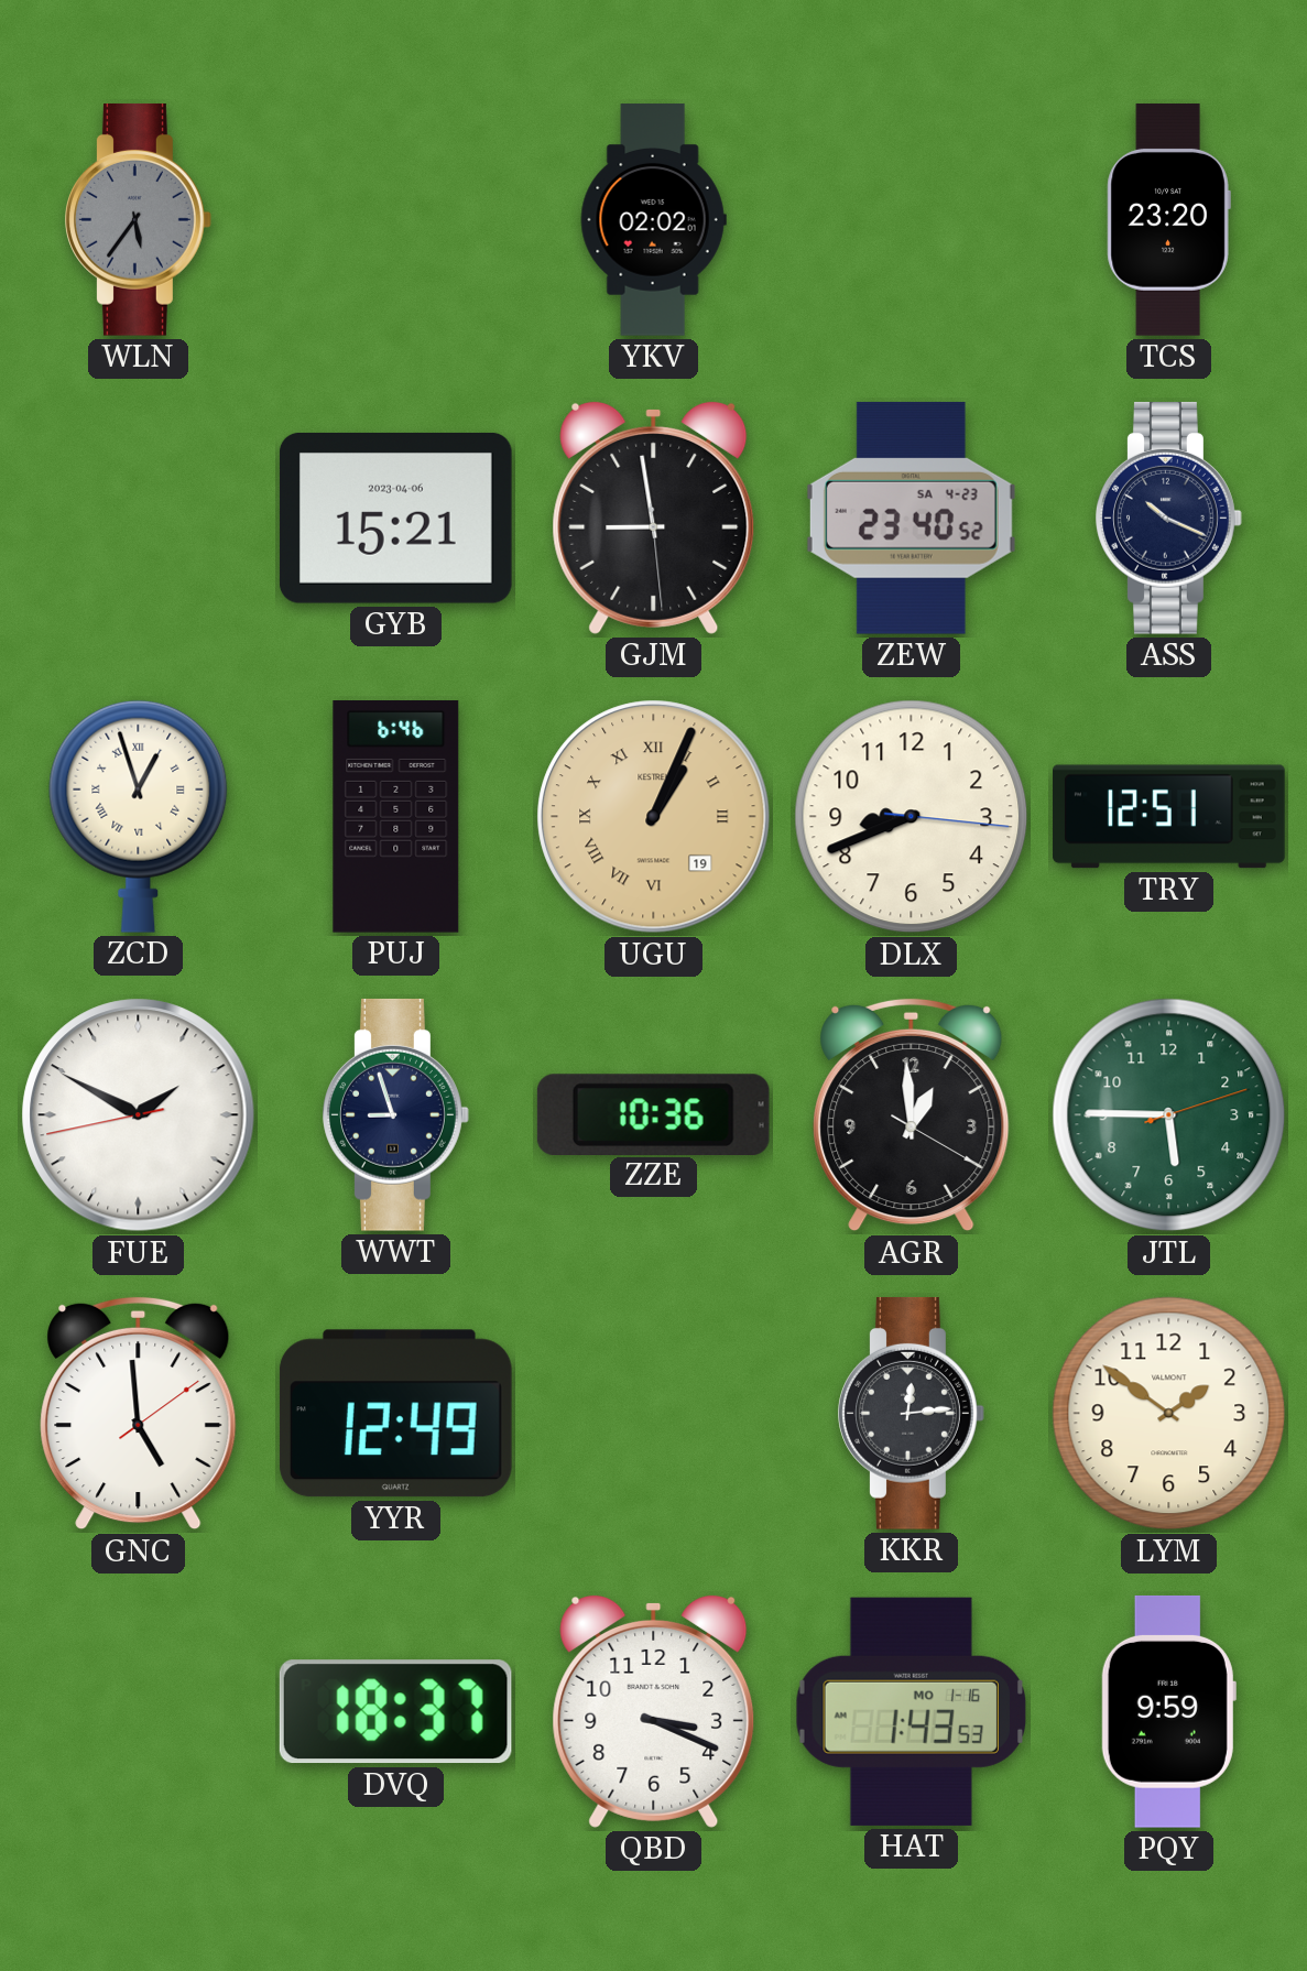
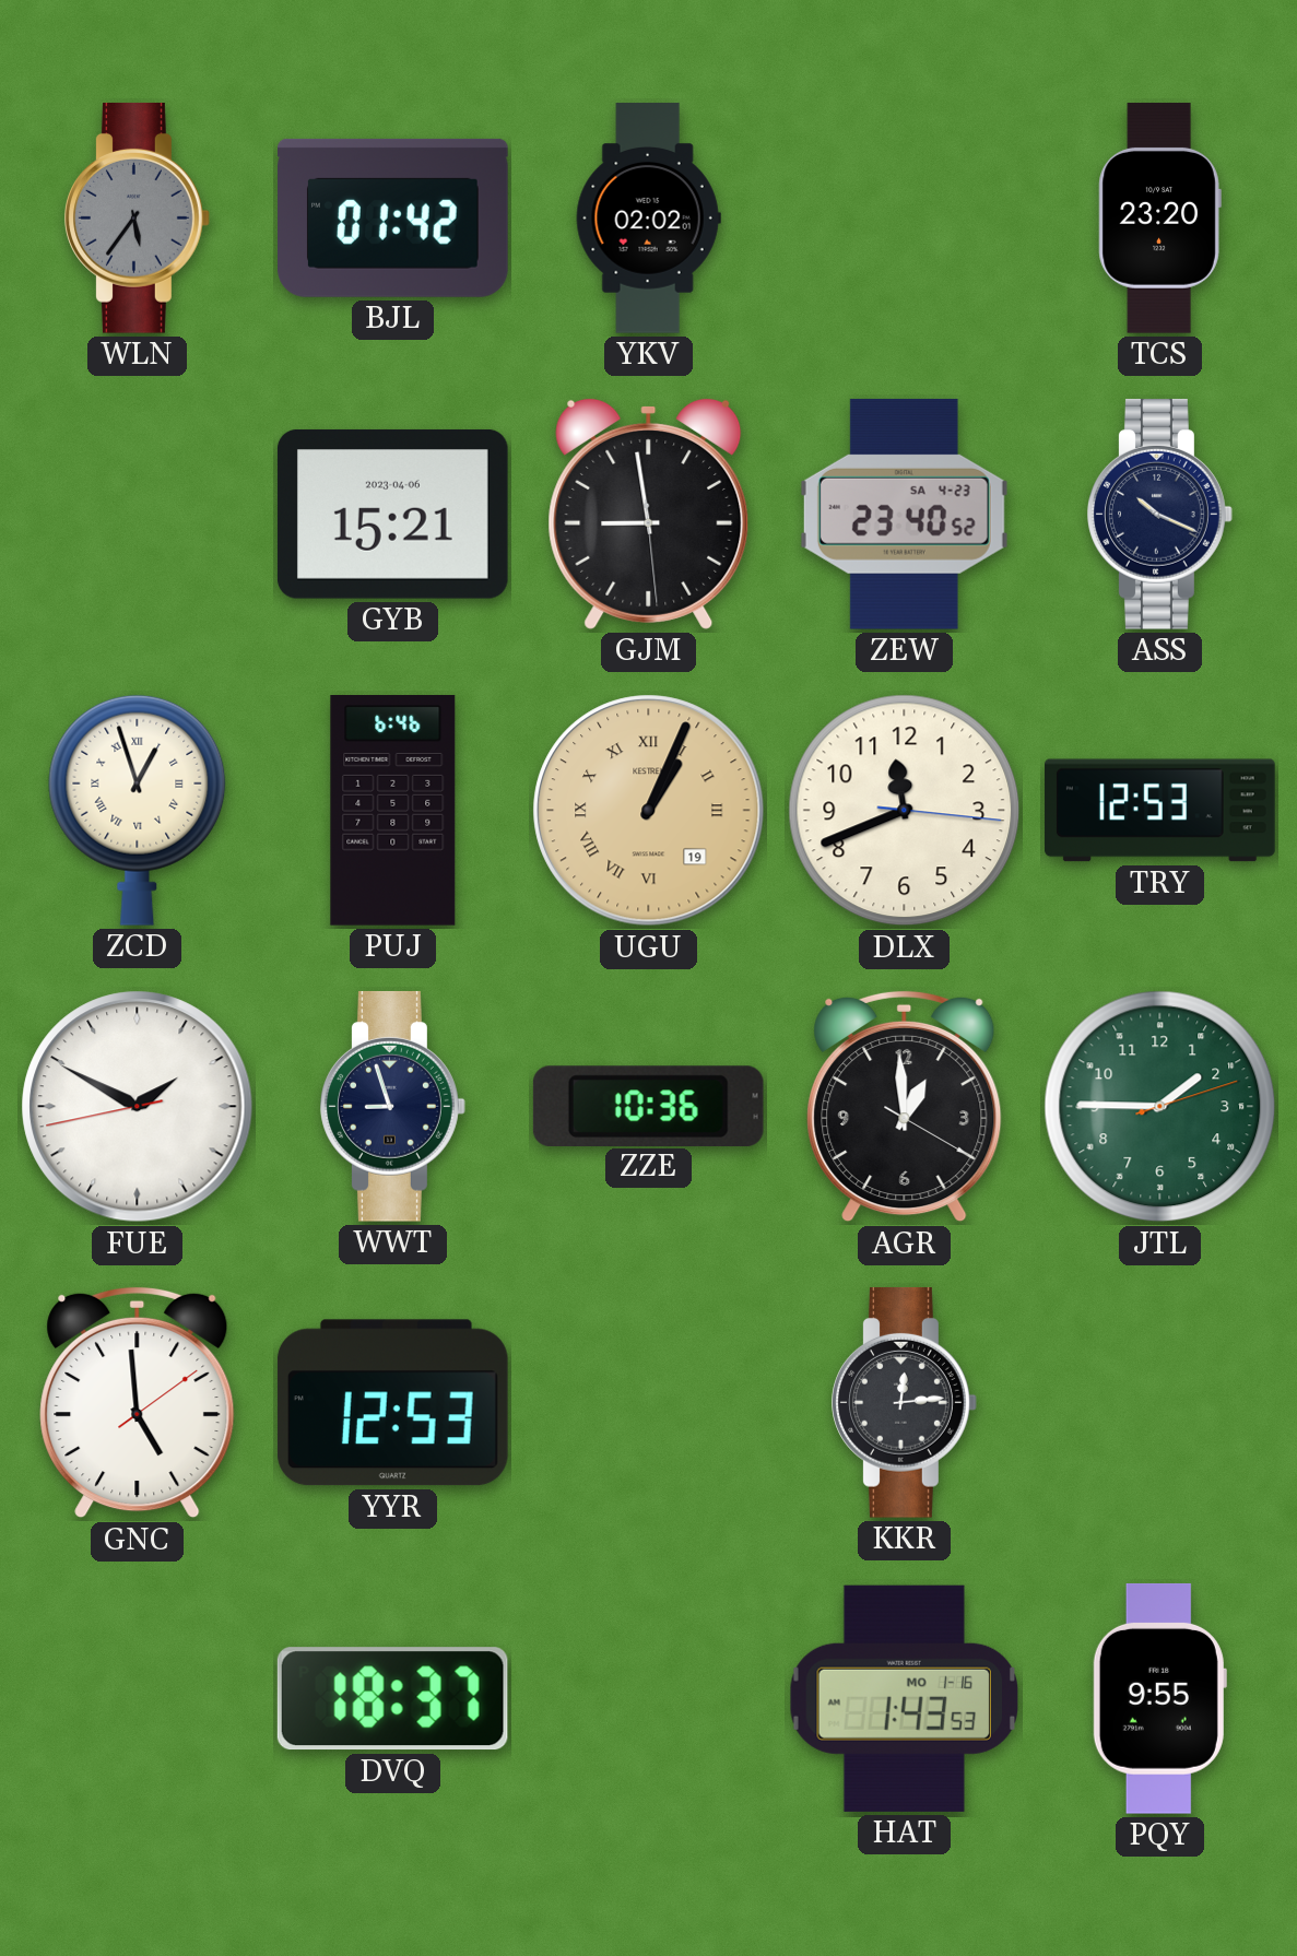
BJL: none -> 01:42
DLX: 8:41 -> 11:41
TRY: 12:51 -> 12:53
JTL: 5:45 -> 1:45
YYR: 12:49 -> 12:53
LYM: 1:51 -> none
QBD: 3:19 -> none
PQY: 9:59 -> 9:55
